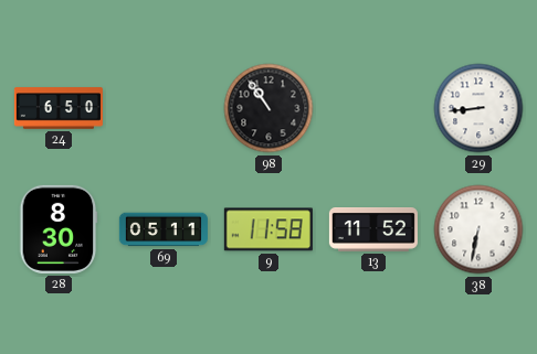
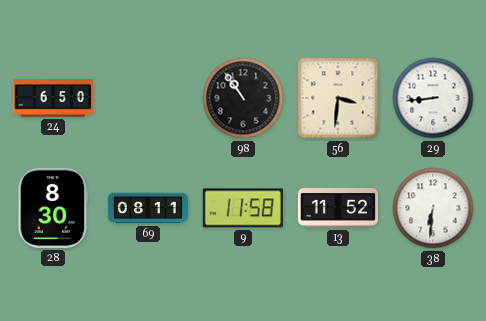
56: none -> 3:31
69: 05:11 -> 08:11
38: 6:32 -> 6:31
